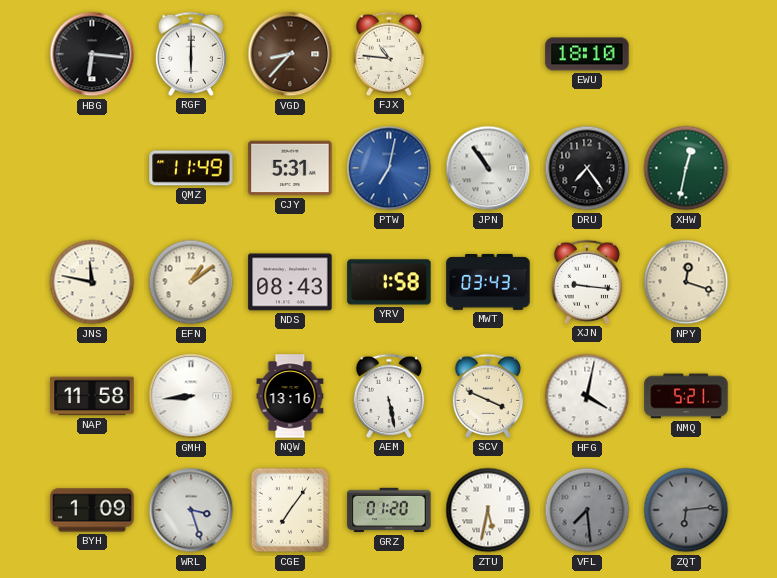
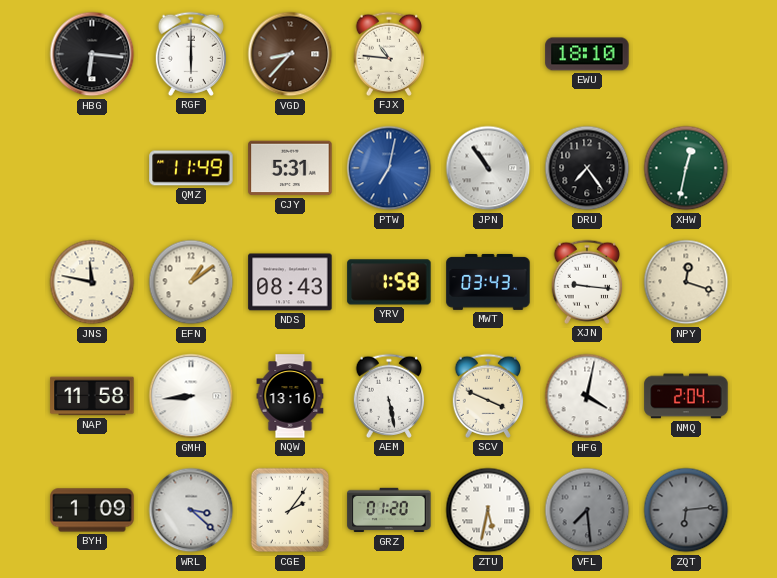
NMQ: 5:21 -> 2:04
WRL: 3:27 -> 3:22
CGE: 7:06 -> 2:06
